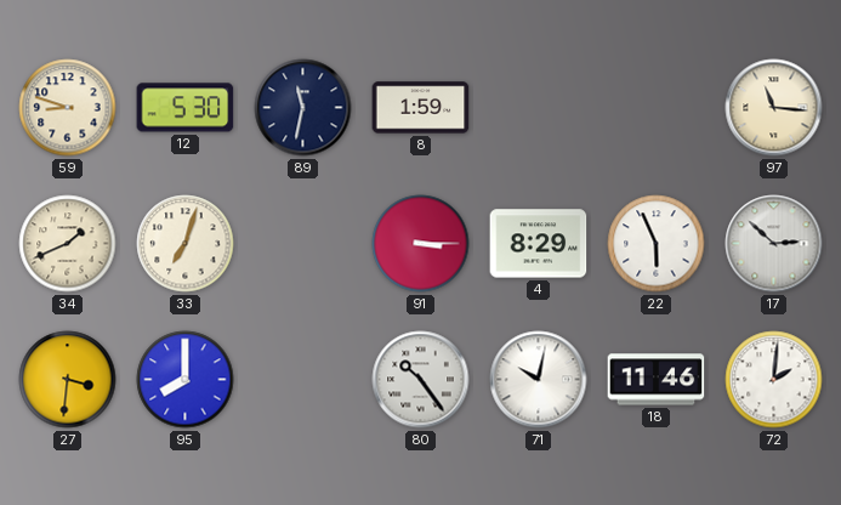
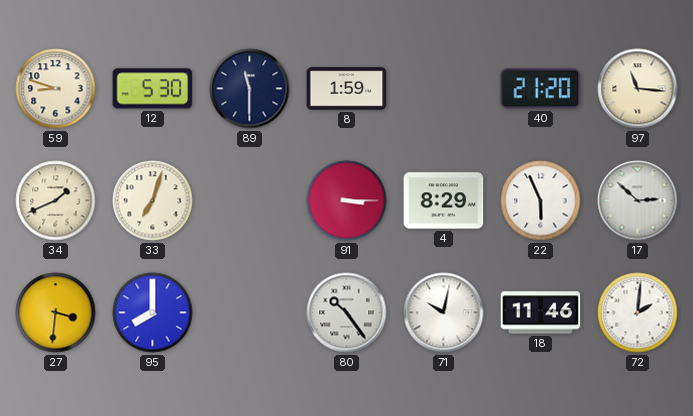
89: 11:32 -> 11:30
40: none -> 21:20
